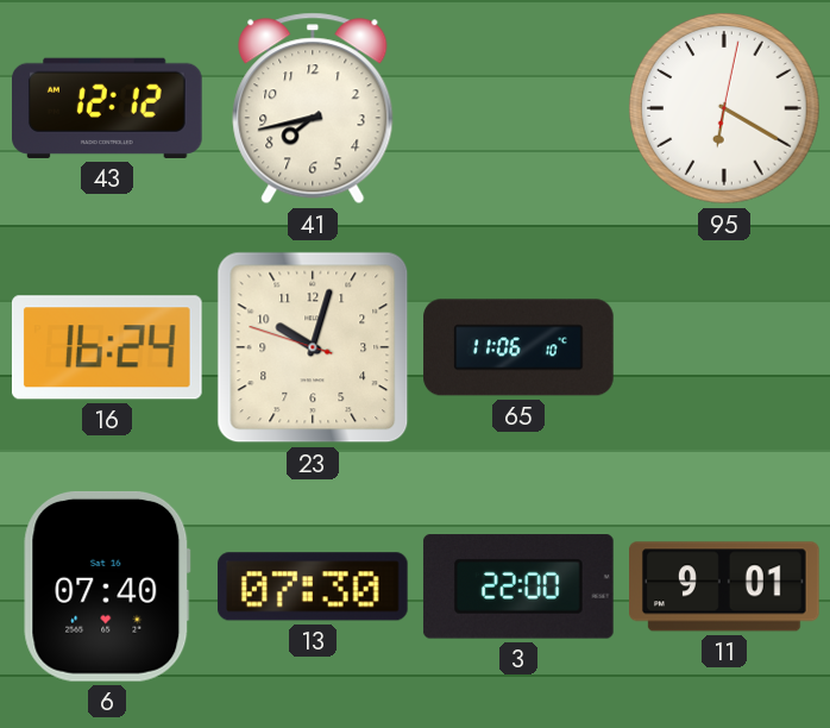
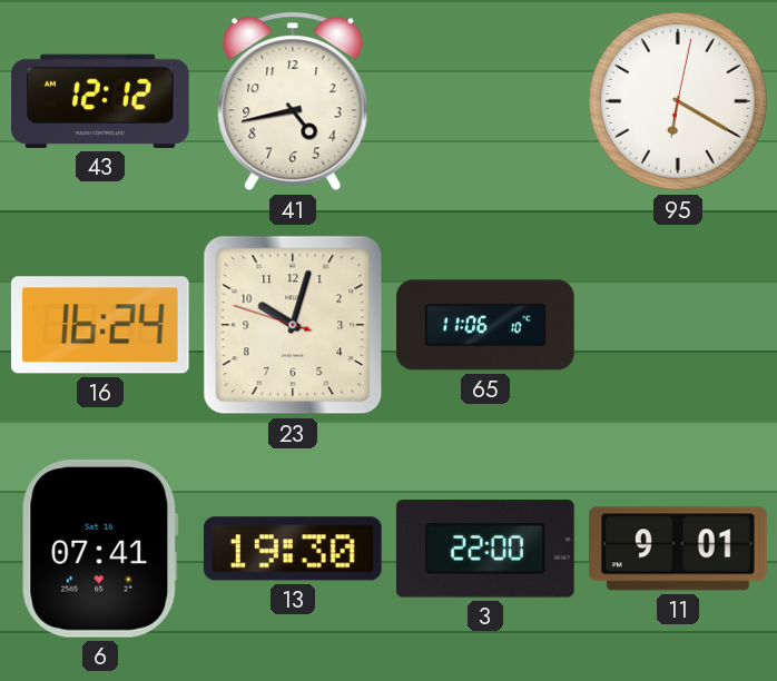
41: 7:43 -> 4:43
6: 07:40 -> 07:41
13: 07:30 -> 19:30
